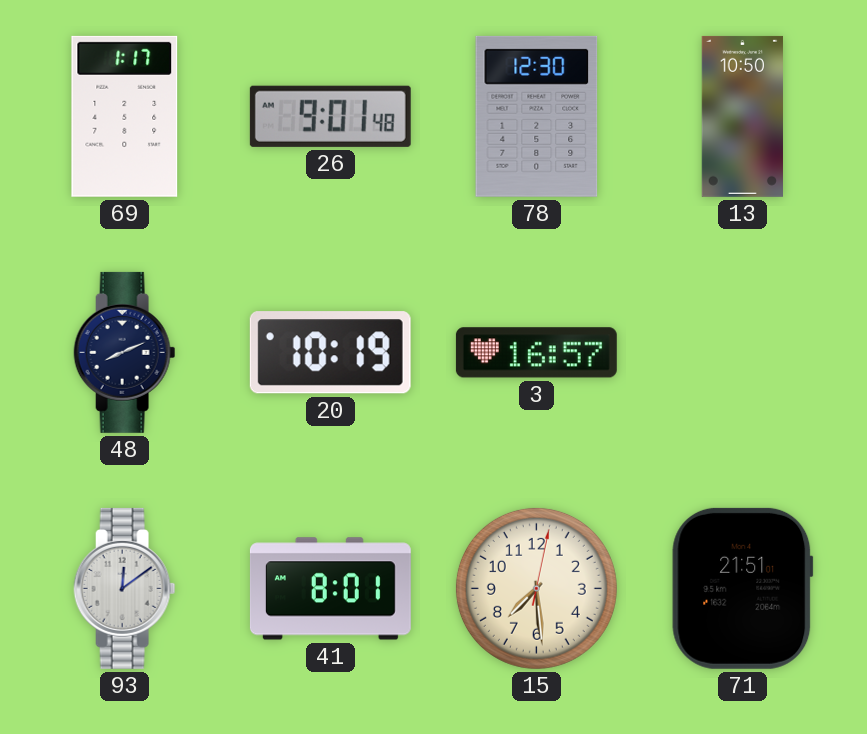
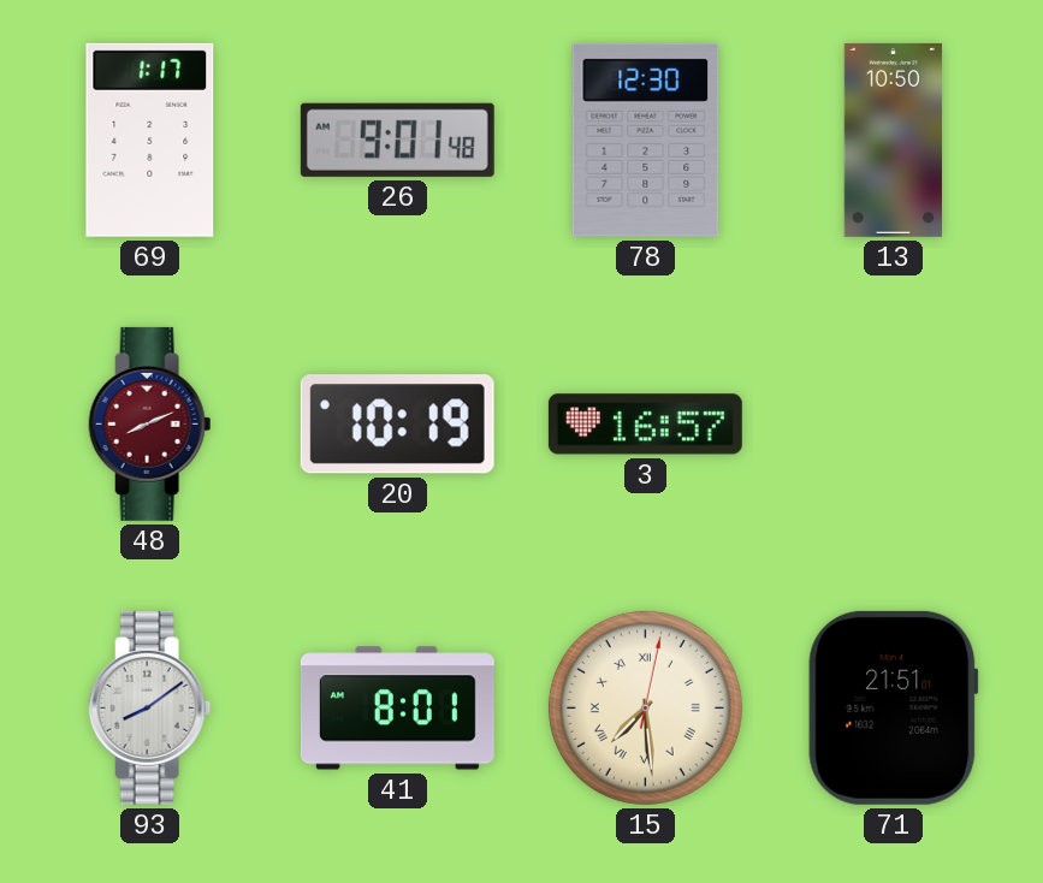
48 dial: navy -> burgundy
93: 12:09 -> 8:09
15 numerals: Arabic -> Roman
